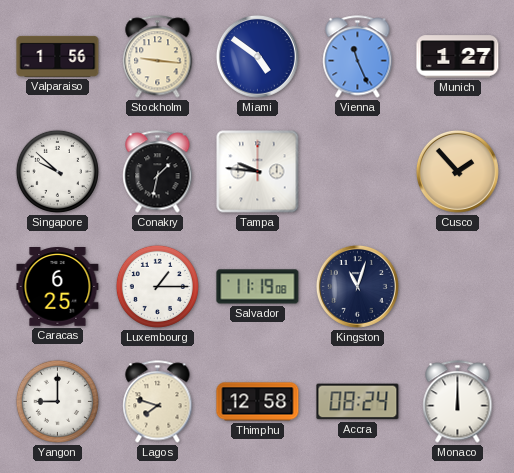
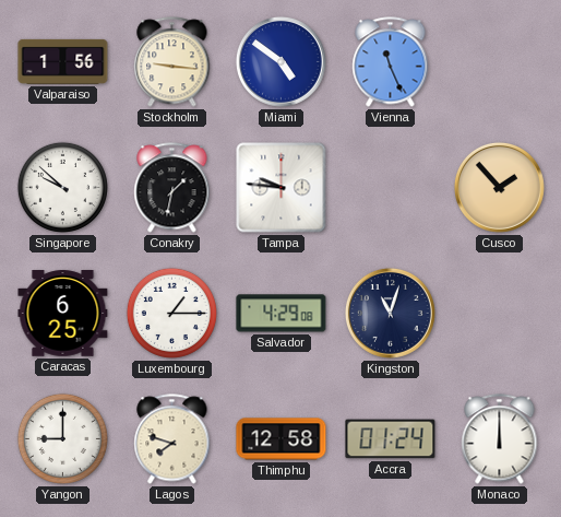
Munich: 1:27 -> none
Salvador: 11:19 -> 4:29
Accra: 08:24 -> 01:24
